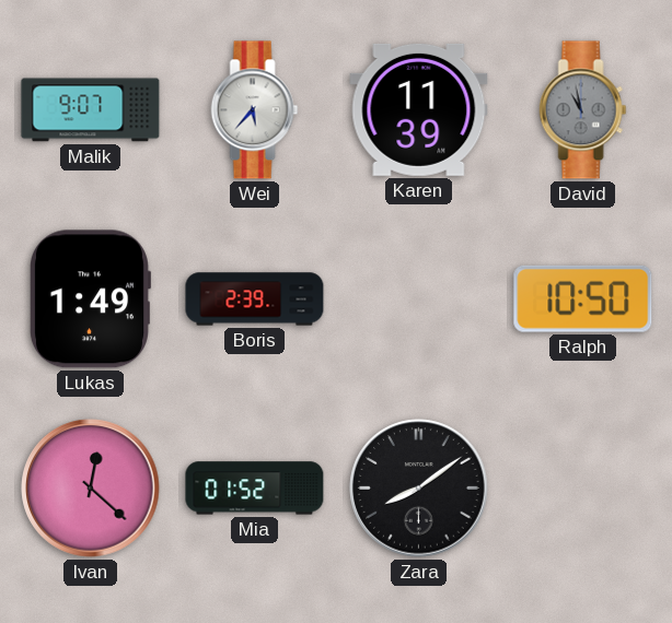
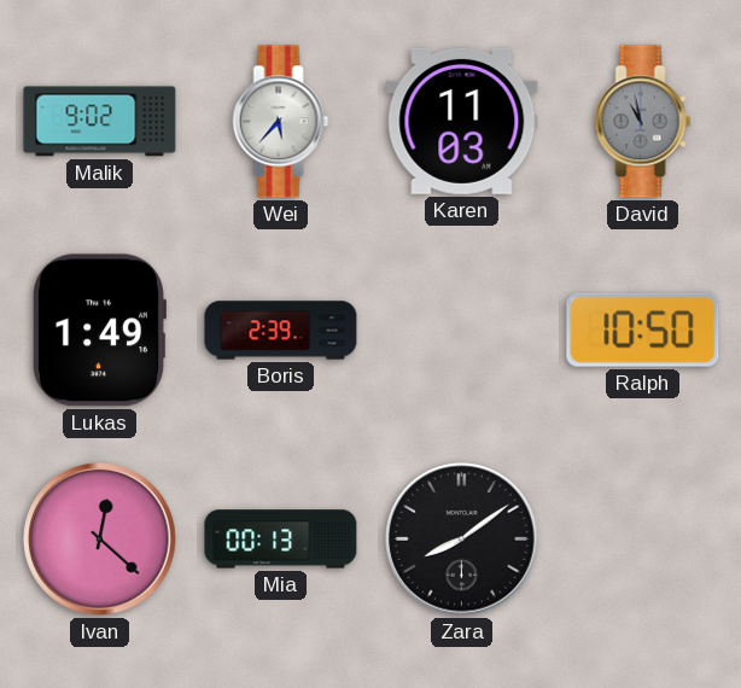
Malik: 9:07 -> 9:02
Karen: 11:39 -> 11:03
Mia: 01:52 -> 00:13
